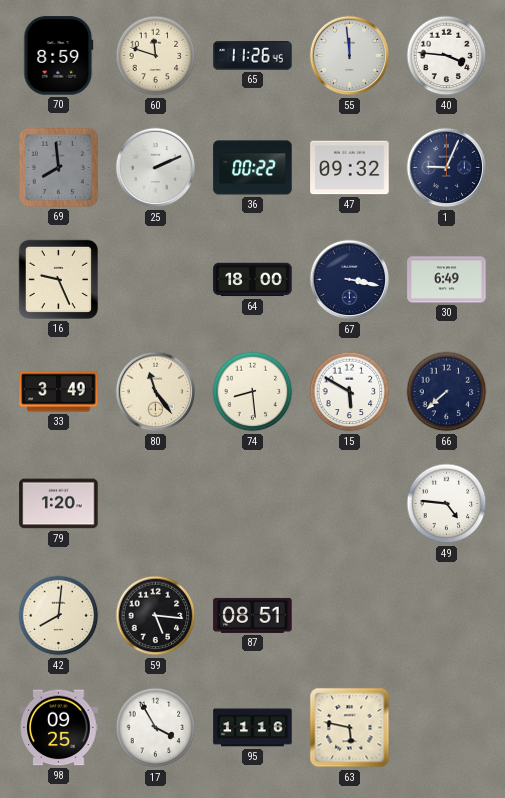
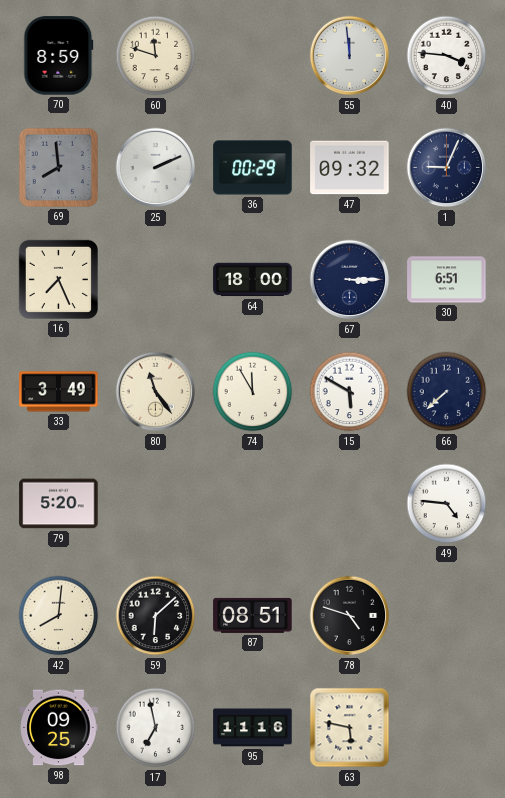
65: 11:26 -> none
36: 00:22 -> 00:29
16: 9:26 -> 7:26
67: 3:17 -> 3:15
30: 6:49 -> 6:51
74: 8:29 -> 11:55
79: 1:20 -> 5:20
59: 5:16 -> 6:08
78: none -> 4:48
17: 3:55 -> 6:58
